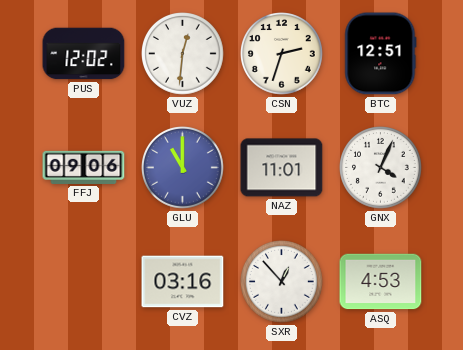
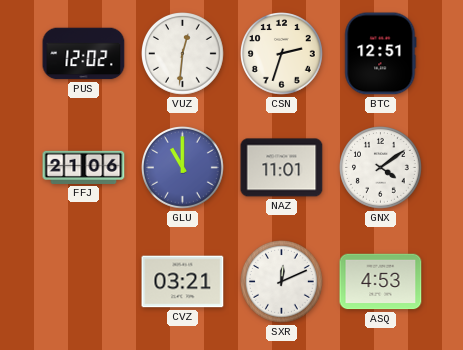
FFJ: 09:06 -> 21:06
GNX: 4:04 -> 4:09
CVZ: 03:16 -> 03:21
SXR: 12:53 -> 12:11
